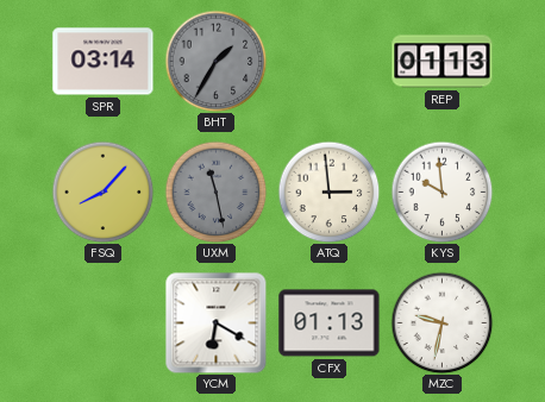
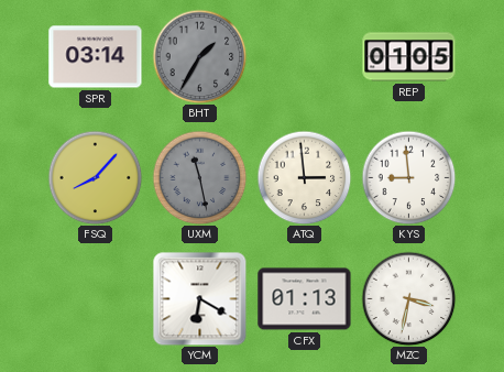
REP: 01:13 -> 01:05
KYS: 9:59 -> 8:59
MZC: 9:32 -> 3:32
